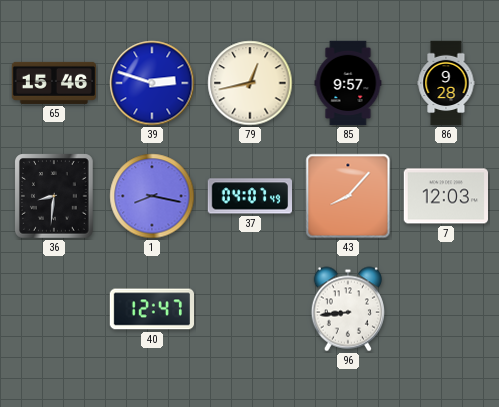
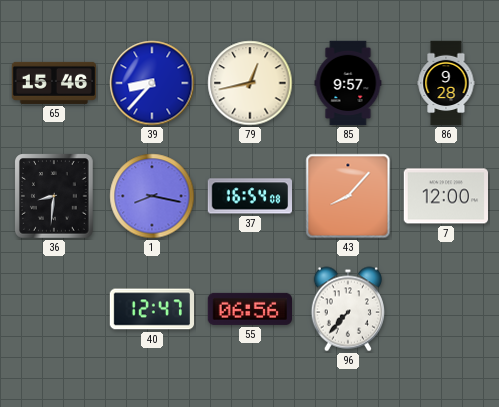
39: 2:48 -> 8:37
37: 04:07 -> 16:54
7: 12:03 -> 12:00
55: none -> 06:56
96: 8:44 -> 7:37
